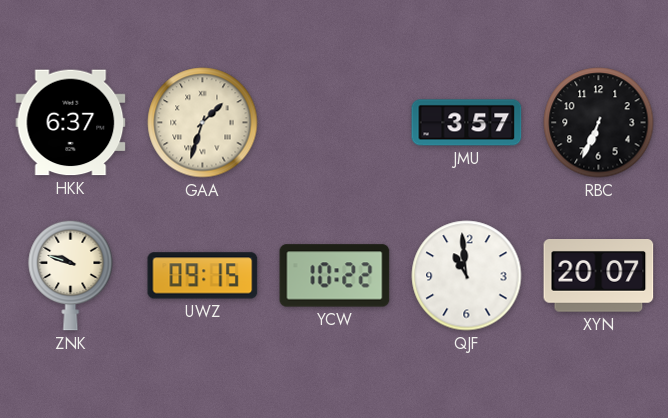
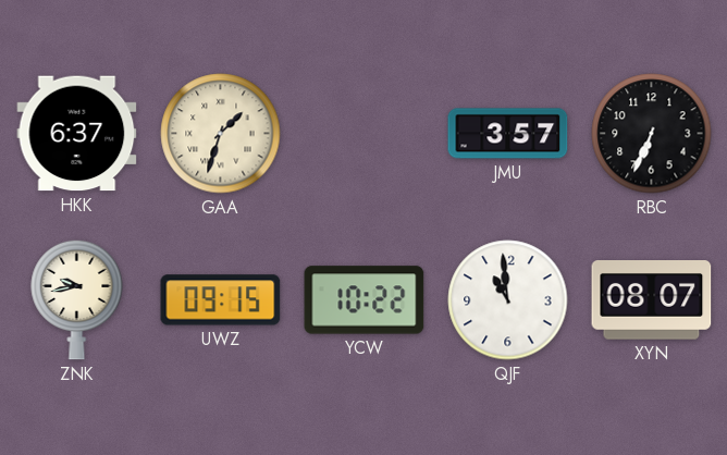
ZNK: 9:48 -> 9:43
XYN: 20:07 -> 08:07
